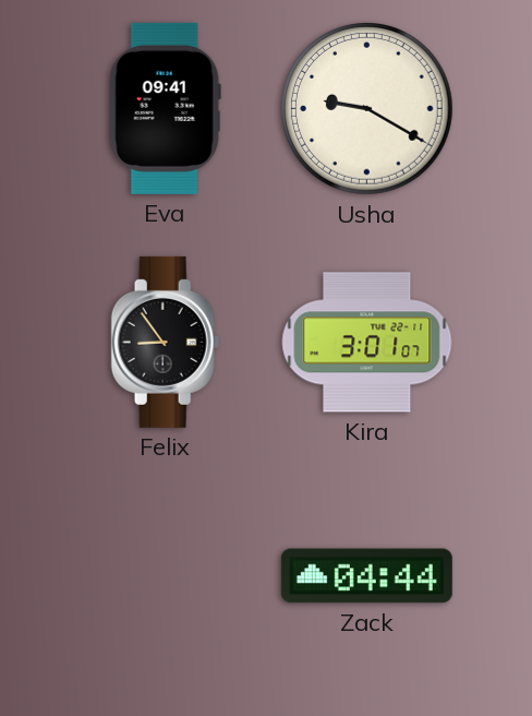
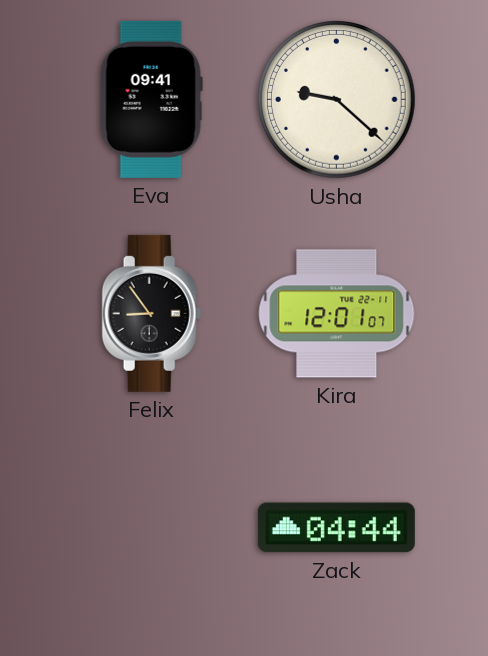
Usha: 9:20 -> 9:22
Kira: 3:01 -> 12:01
